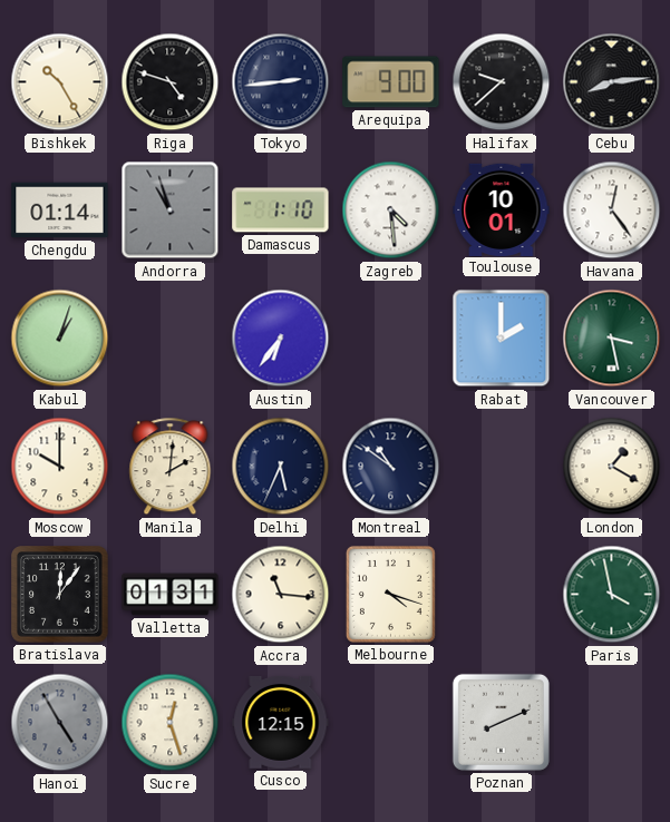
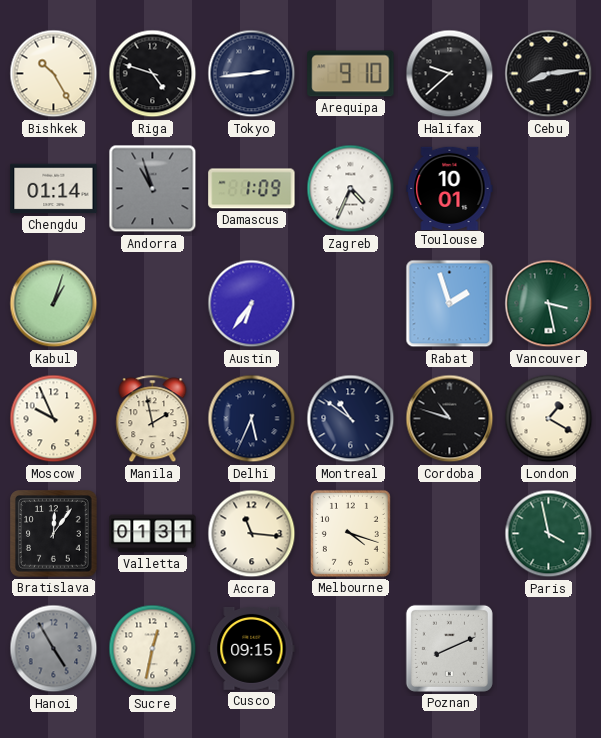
Arequipa: 9:00 -> 9:10
Damascus: 1:10 -> 1:09
Zagreb: 4:29 -> 4:34
Havana: 12:24 -> none
Rabat: 2:00 -> 1:57
Moscow: 10:00 -> 9:56
Manila: 2:01 -> 1:58
Cordoba: none -> 10:48
Sucre: 12:27 -> 12:32
Cusco: 12:15 -> 09:15
